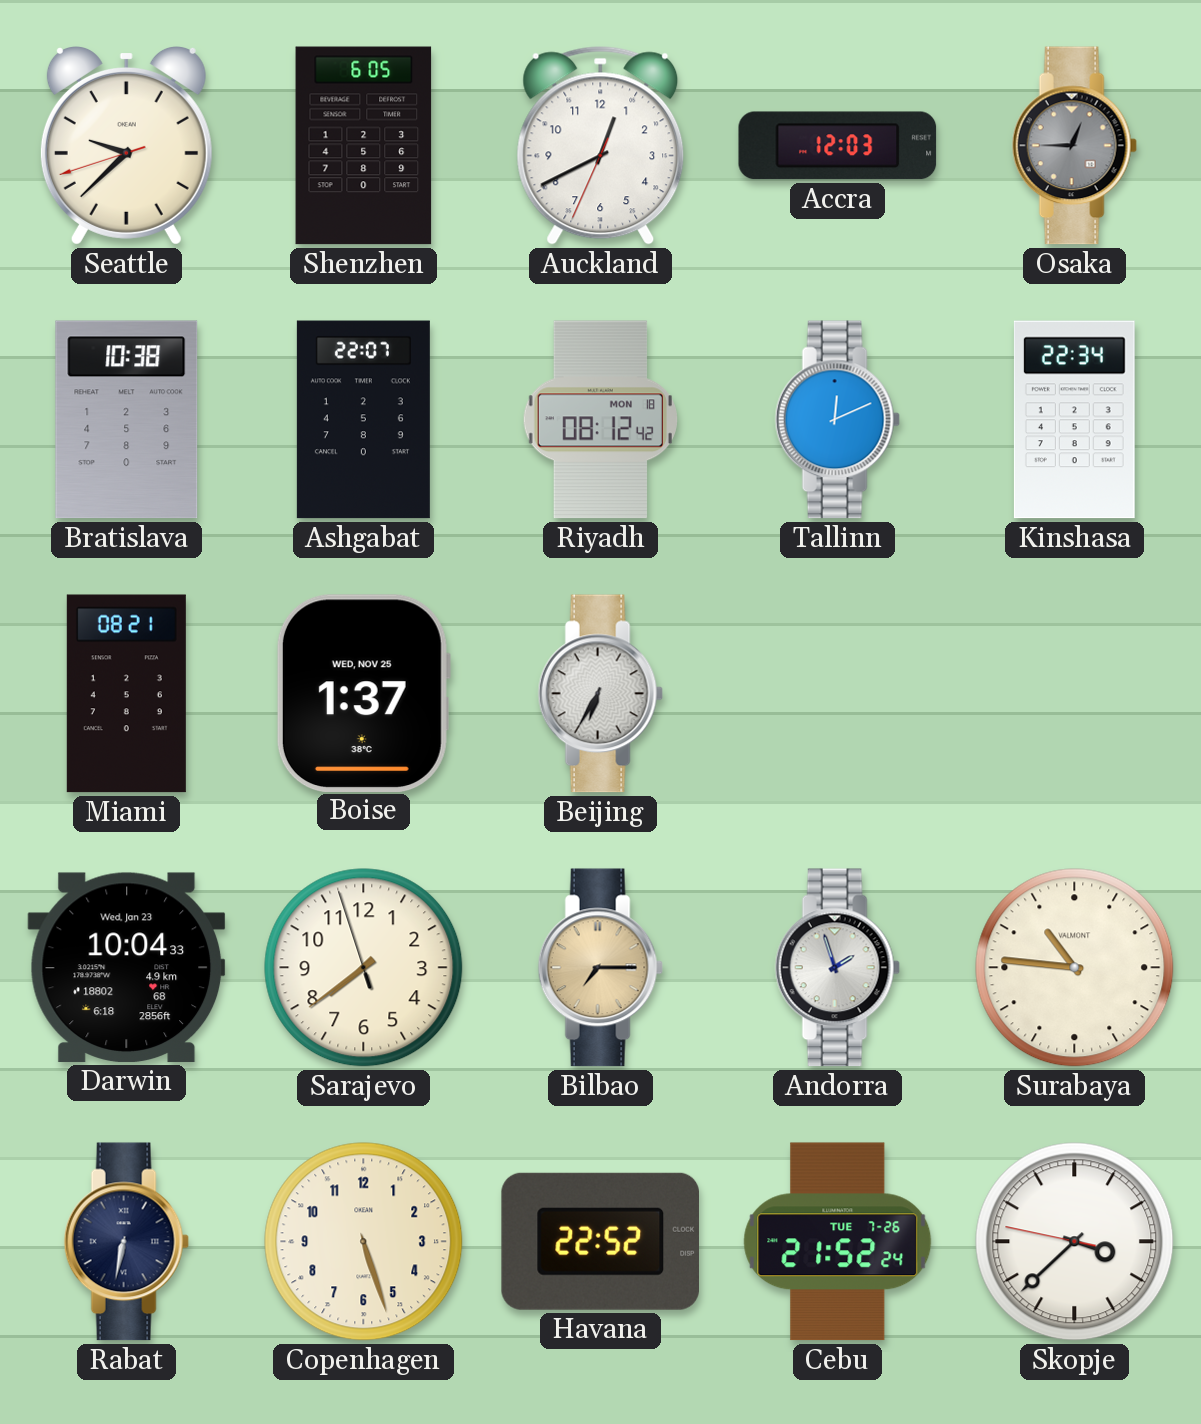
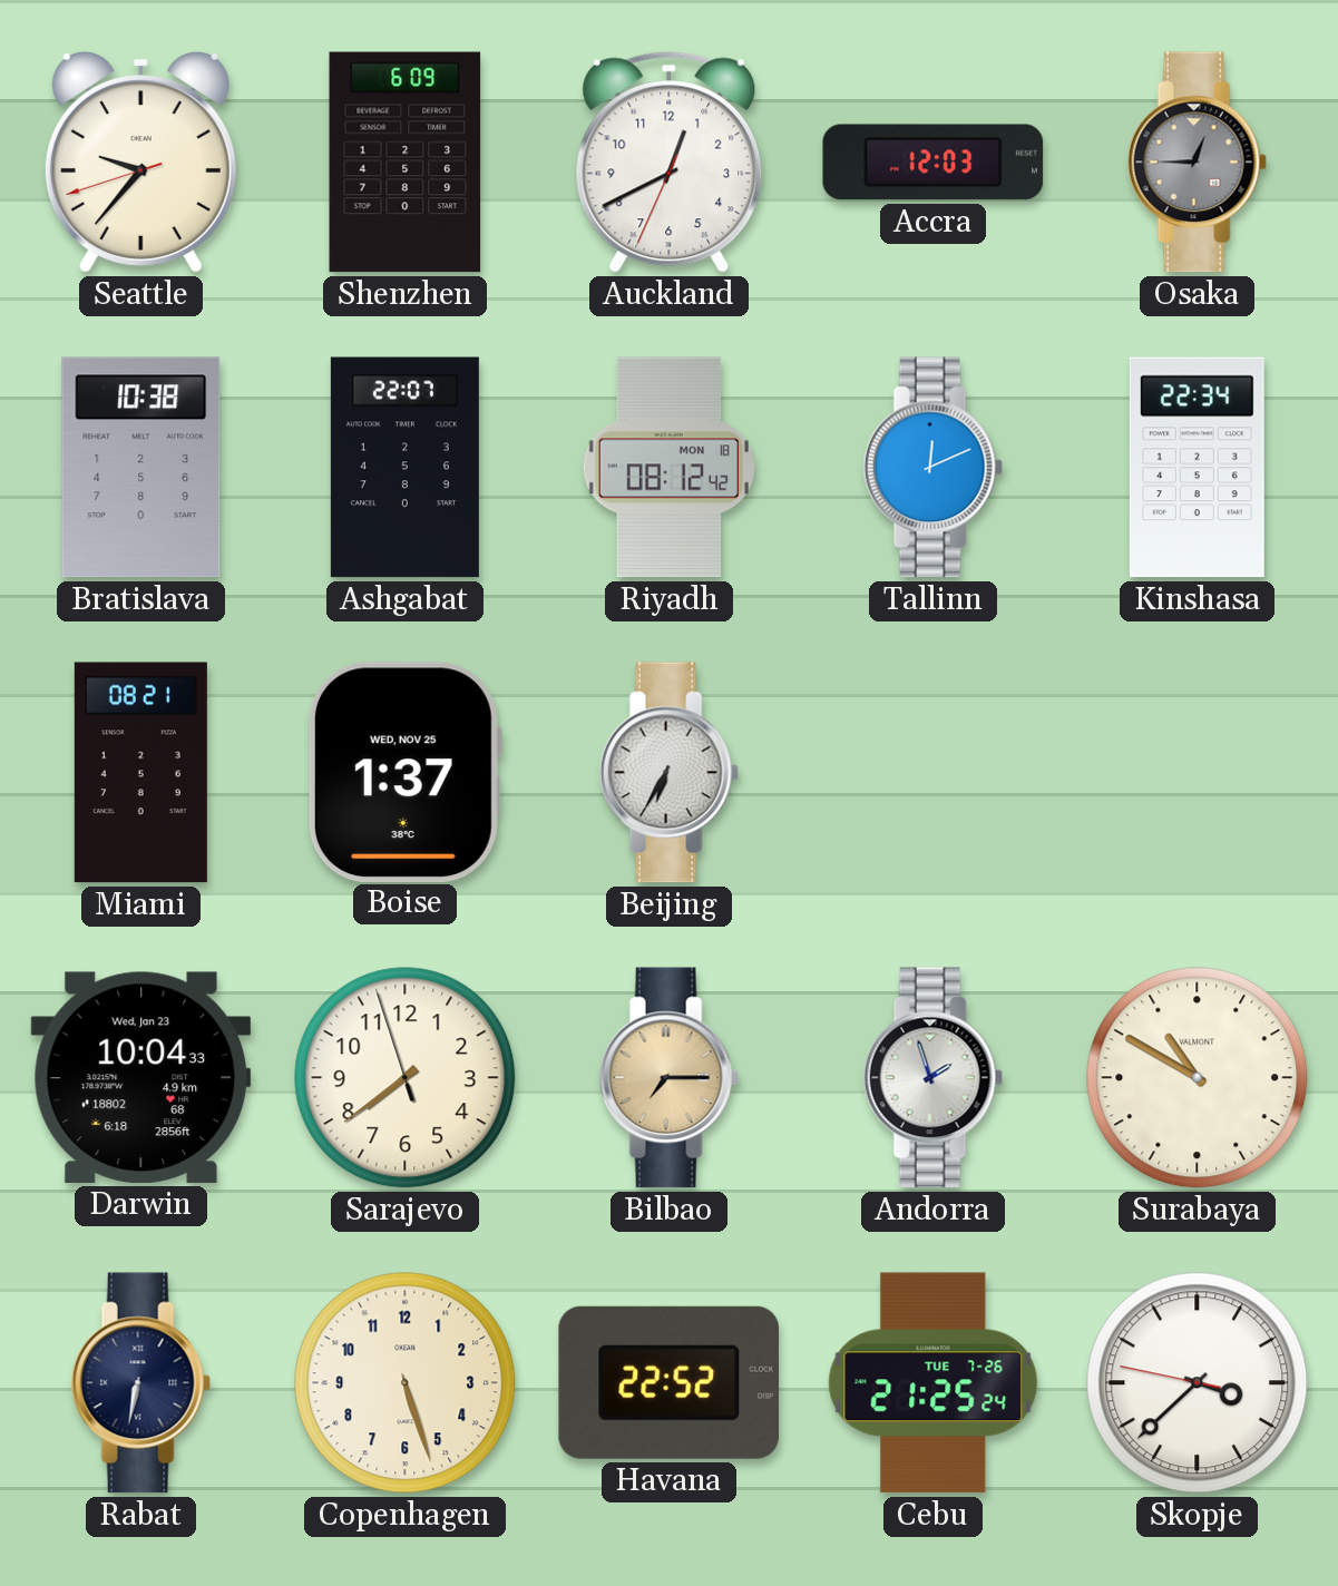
Seattle: 9:37 -> 9:36
Shenzhen: 6:05 -> 6:09
Surabaya: 10:46 -> 10:50
Cebu: 21:52 -> 21:25
